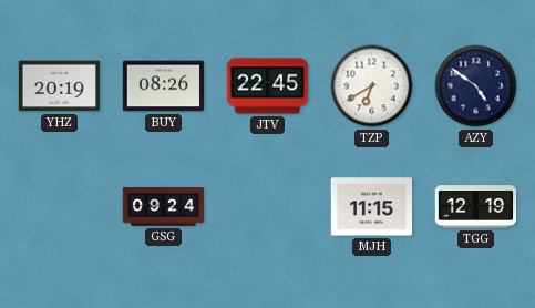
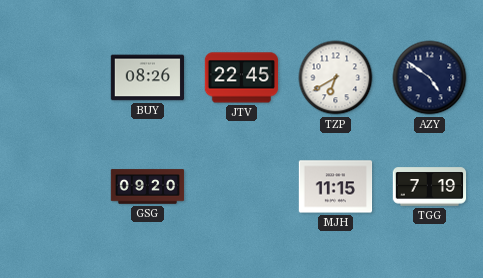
YHZ: 20:19 -> none
GSG: 09:24 -> 09:20
TGG: 12:19 -> 7:19
